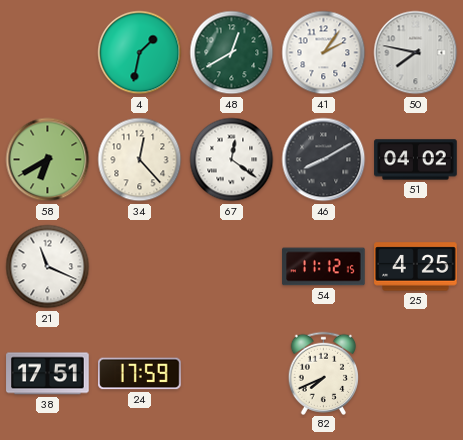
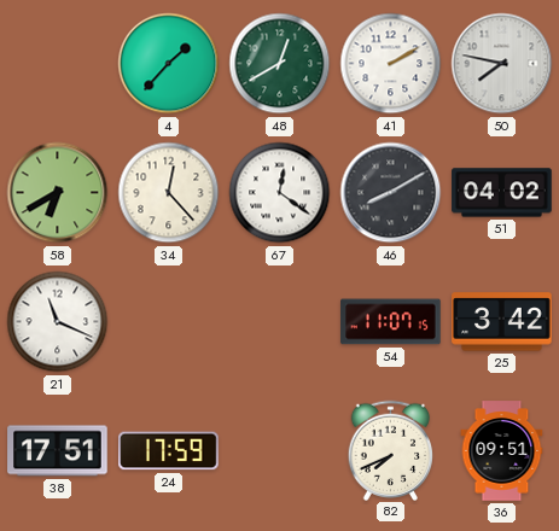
4: 1:32 -> 1:37
41: 2:06 -> 2:10
54: 11:12 -> 11:07
25: 4:25 -> 3:42
36: none -> 09:51
